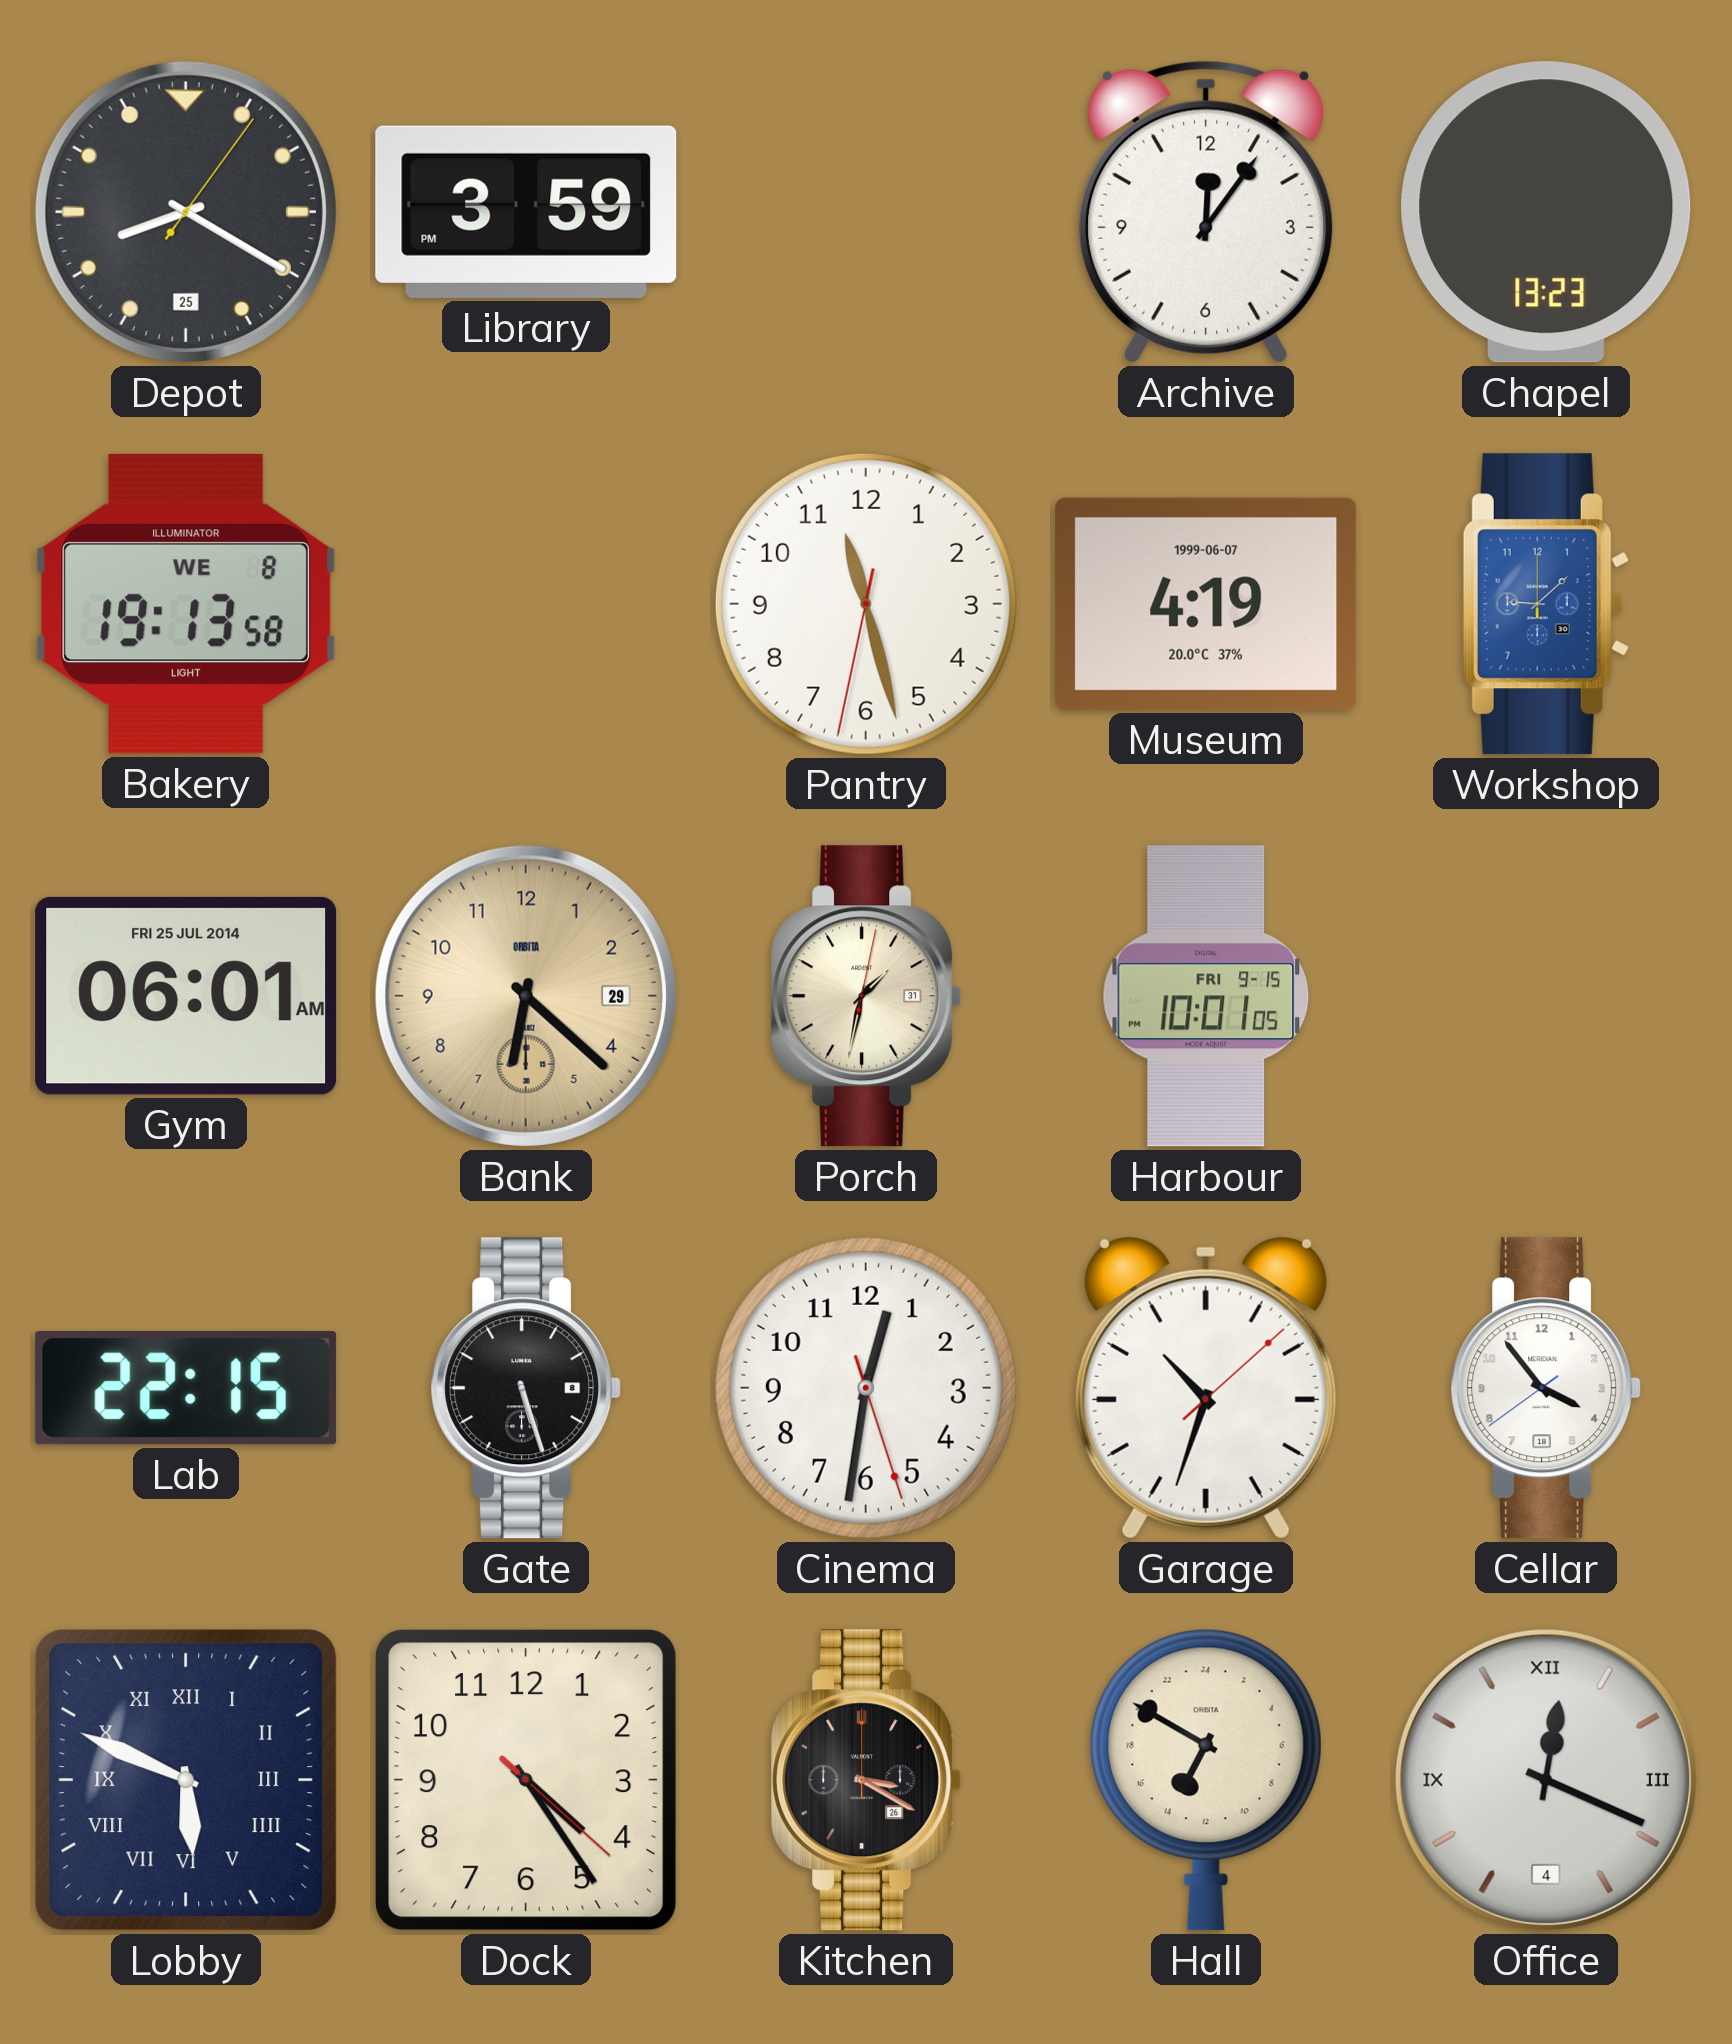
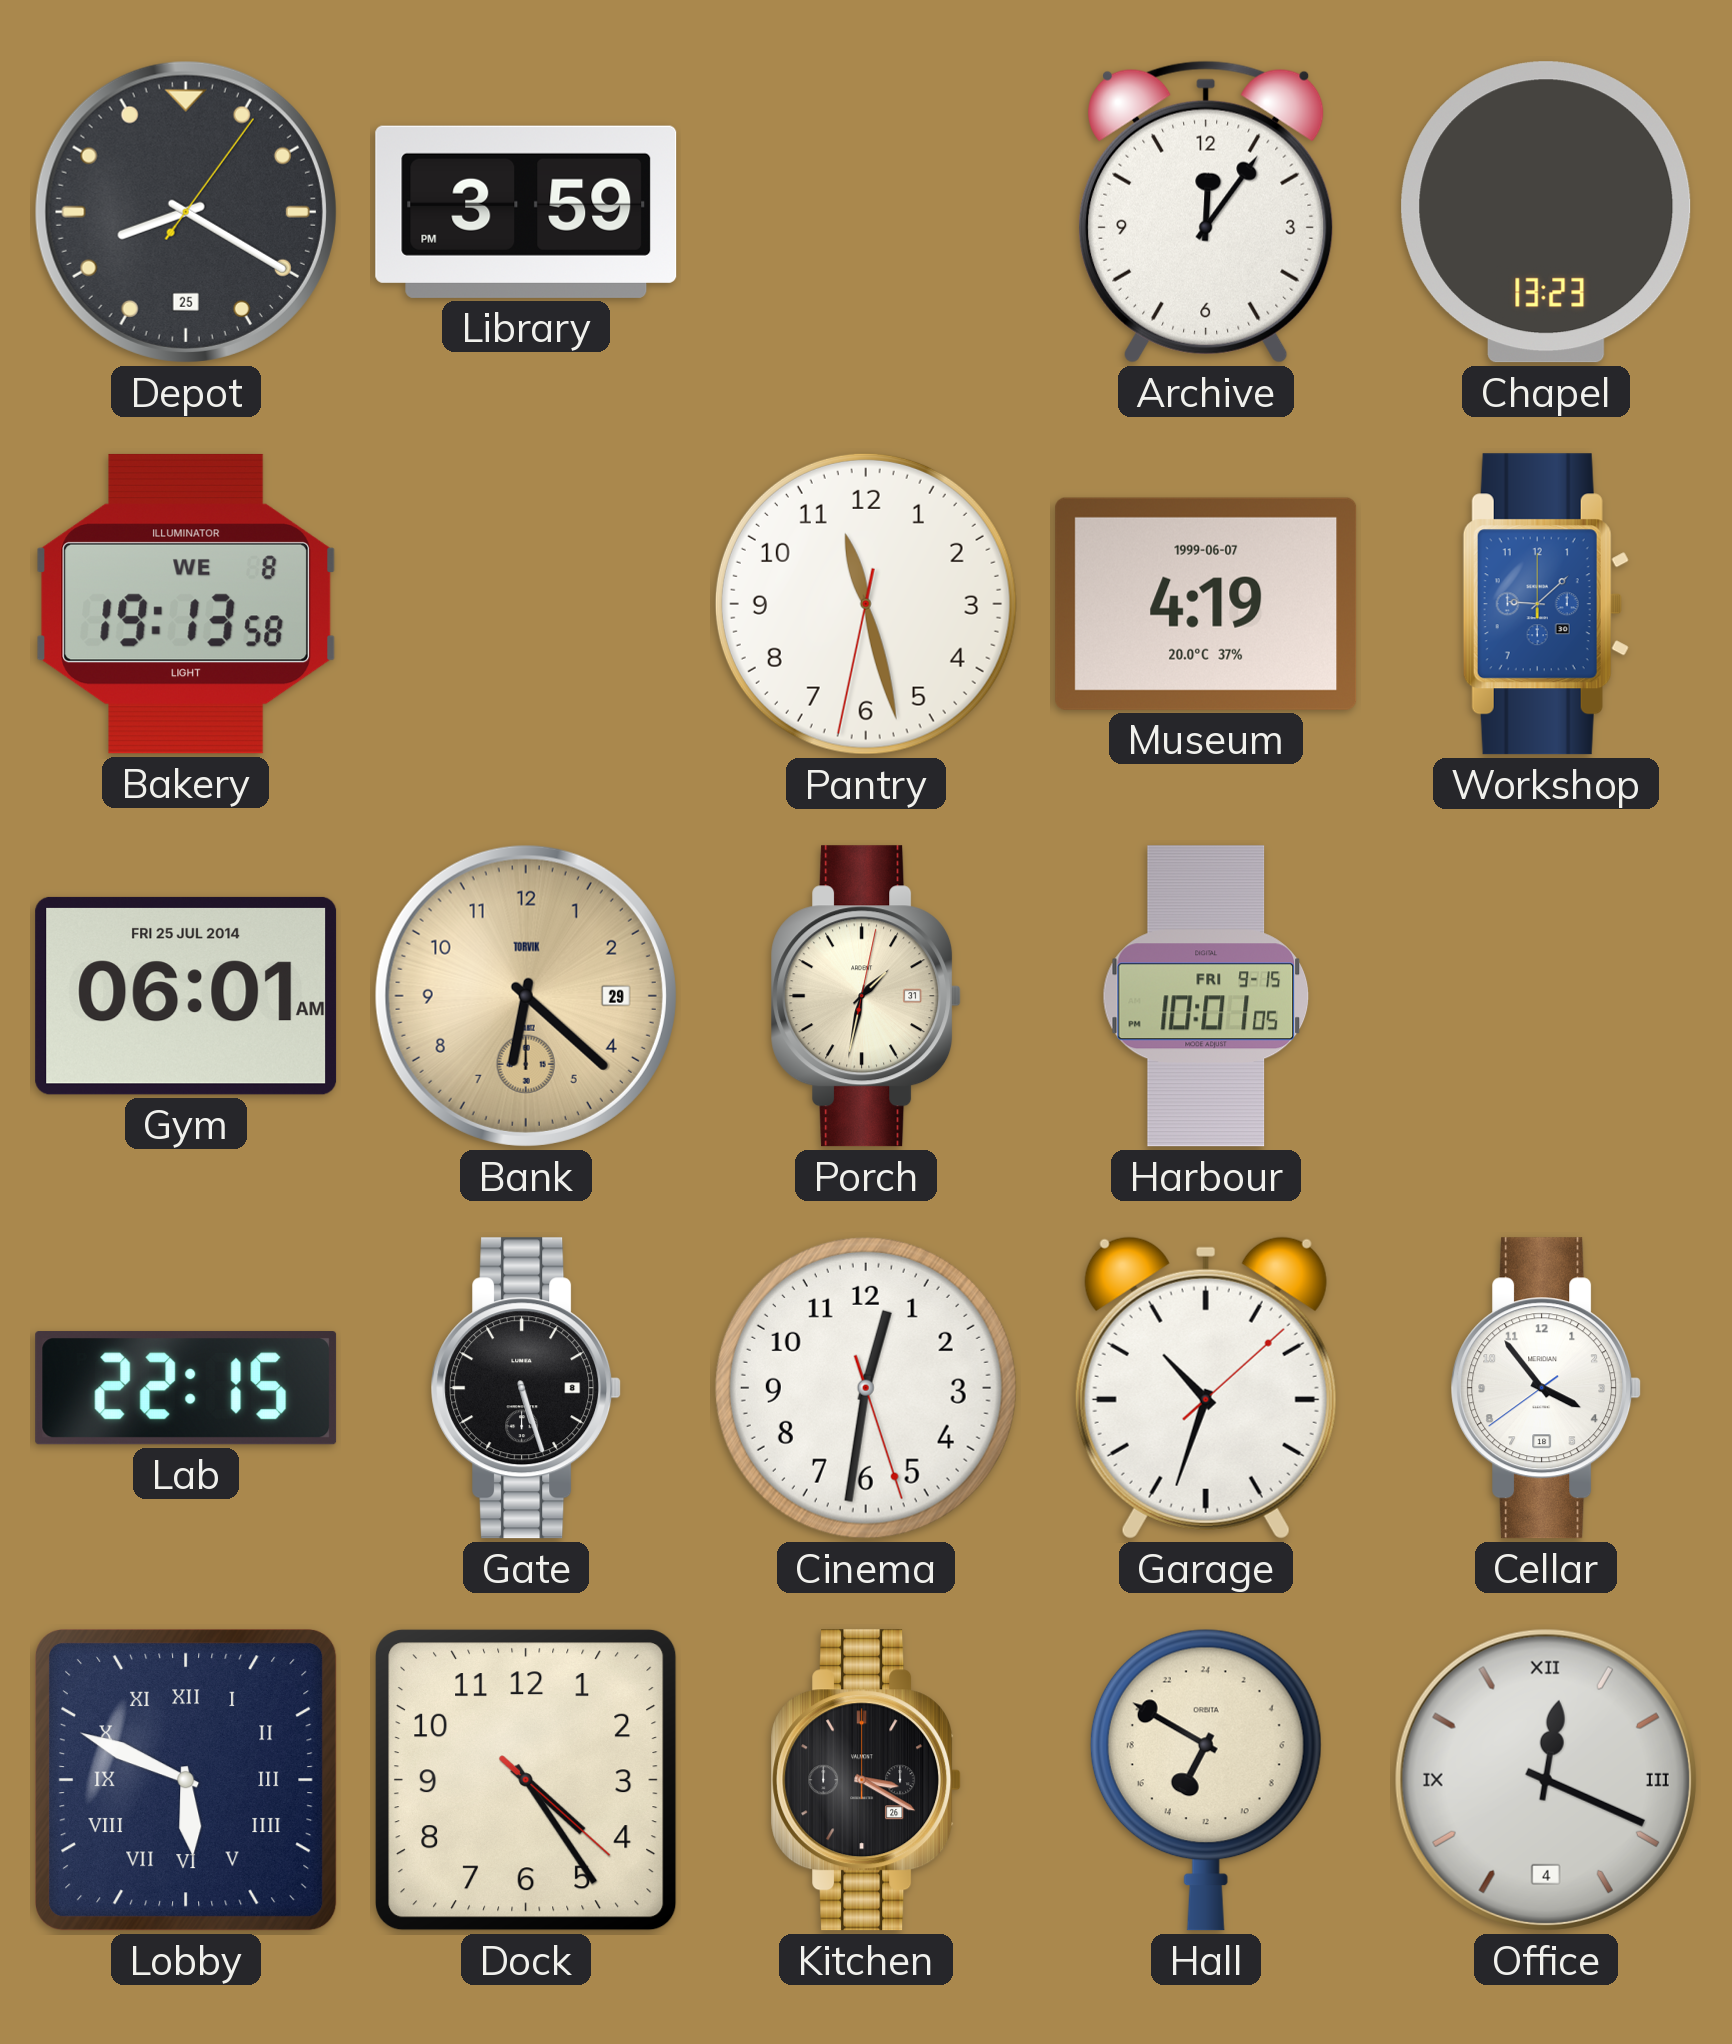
Bank brand: ORBITA -> TORVIK
